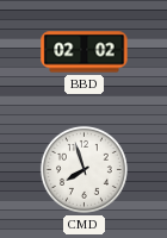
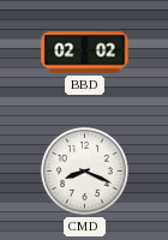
CMD: 7:57 -> 8:19
